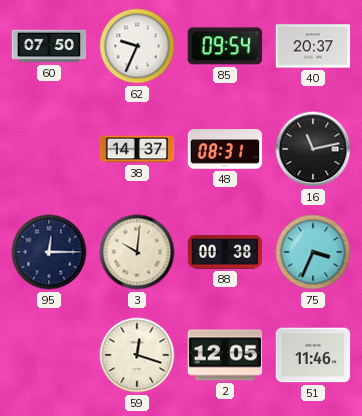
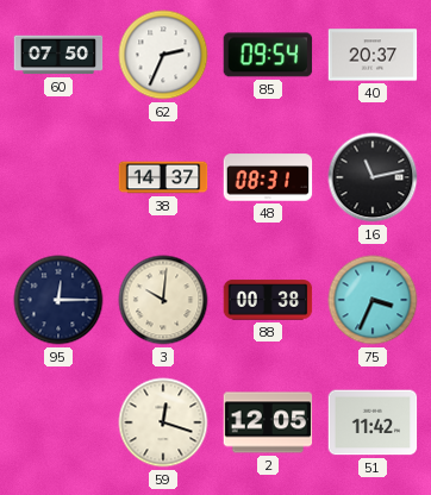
62: 9:34 -> 2:34
51: 11:46 -> 11:42
